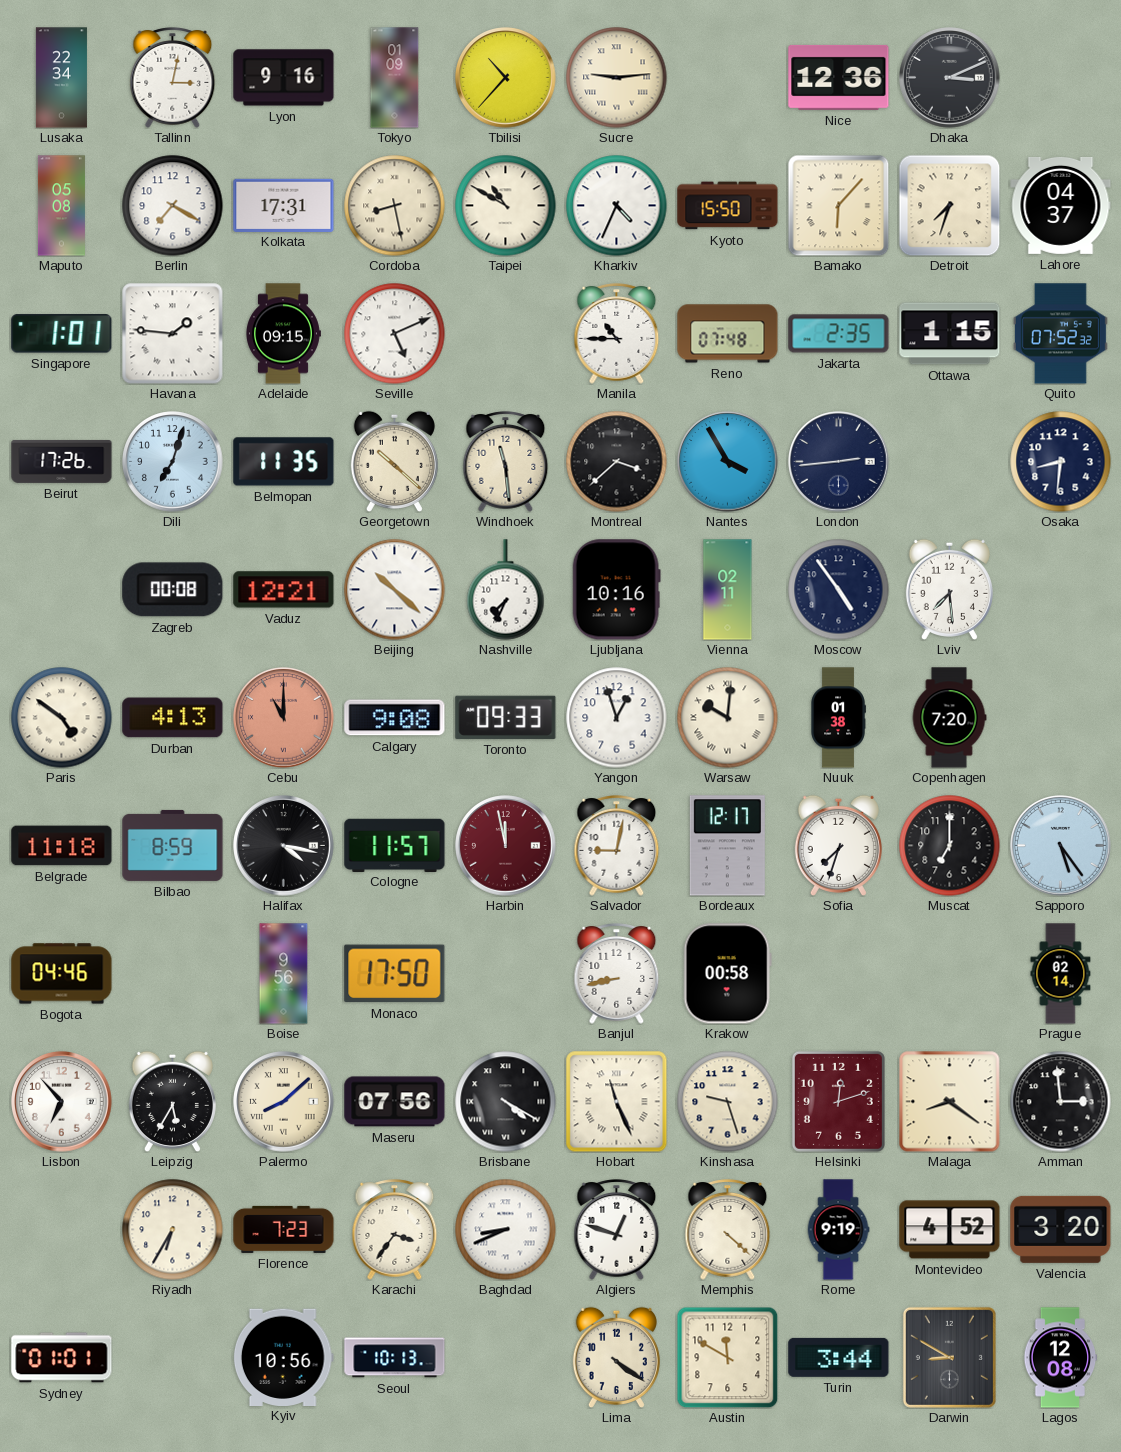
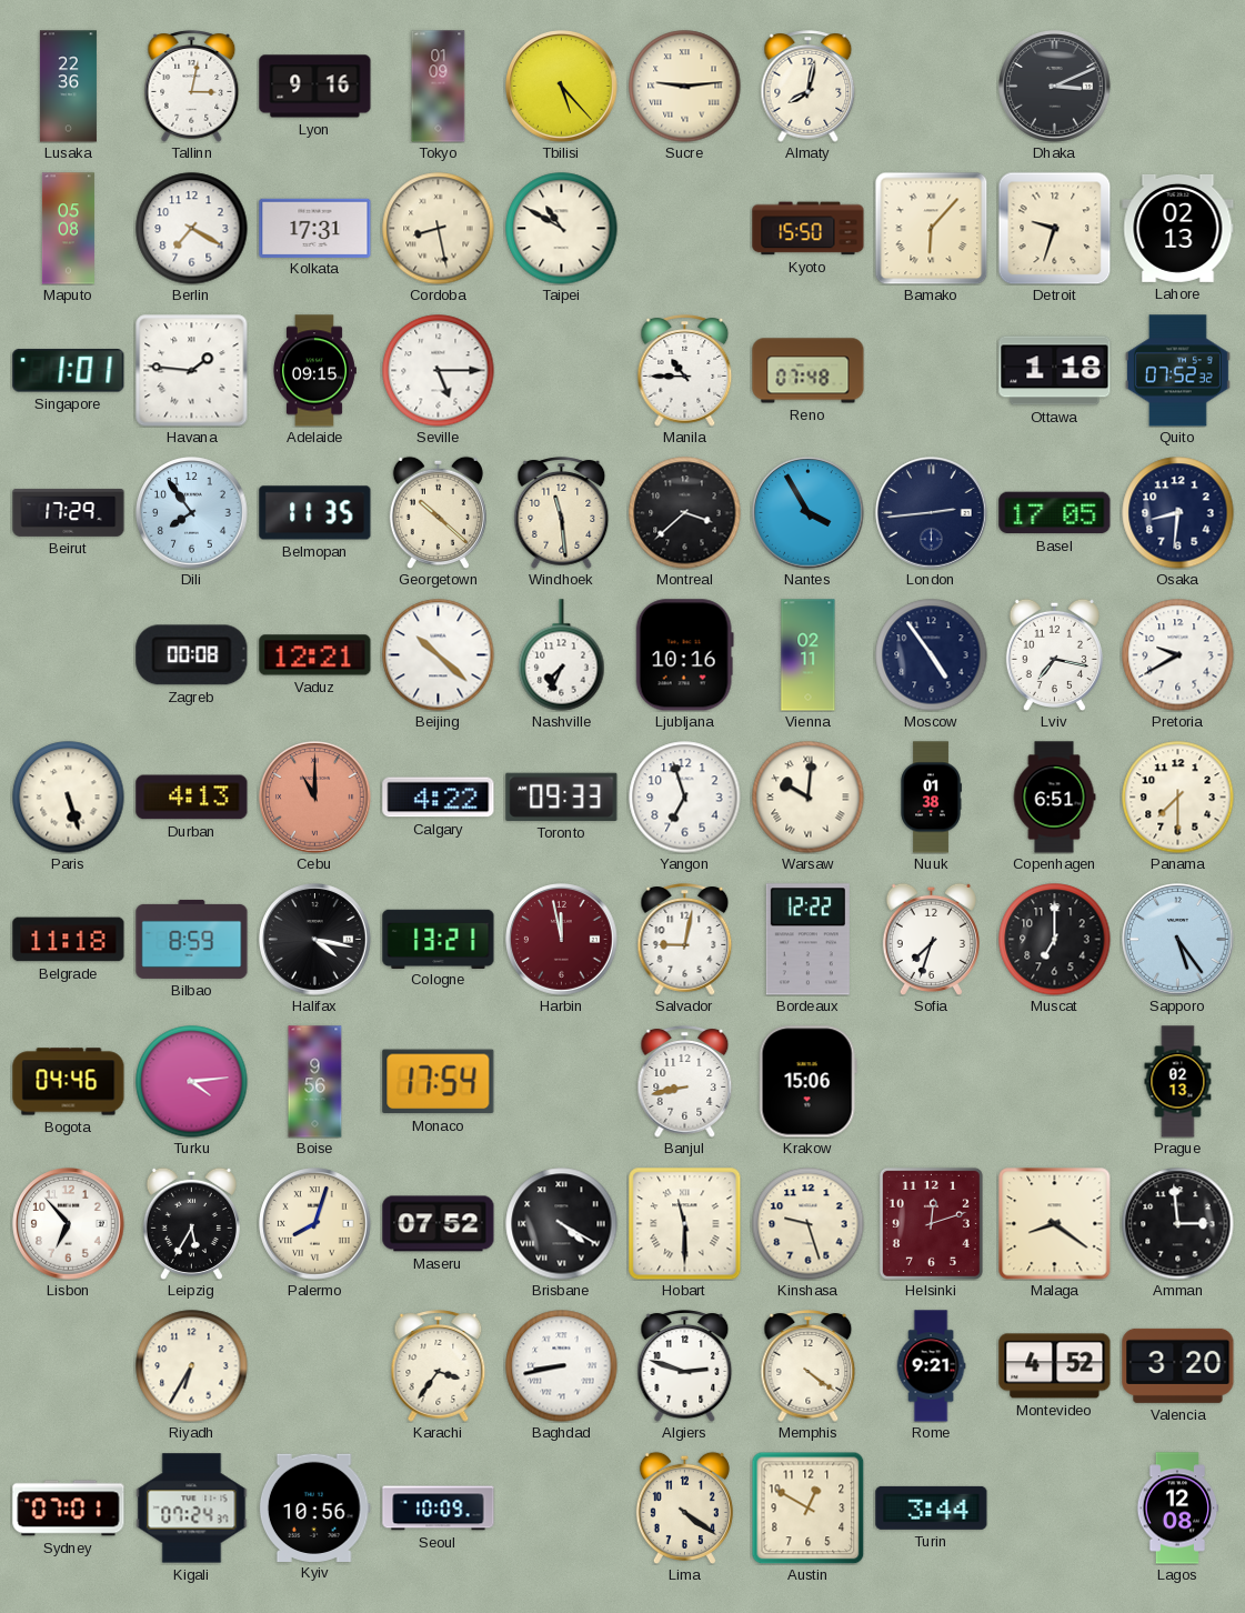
Lusaka: 22:34 -> 22:36
Tbilisi: 10:37 -> 5:23
Almaty: none -> 8:02
Nice: 12:36 -> none
Kharkiv: 4:34 -> none
Detroit: 7:33 -> 9:33
Lahore: 04:37 -> 02:13
Seville: 5:11 -> 5:15
Jakarta: 2:35 -> none
Ottawa: 1:15 -> 1:18
Beirut: 17:26 -> 17:29
Dili: 7:03 -> 7:54
Basel: none -> 17:05
Lviv: 7:29 -> 7:17
Pretoria: none -> 9:40
Paris: 4:51 -> 5:27
Calgary: 9:08 -> 4:22
Yangon: 12:57 -> 6:57
Copenhagen: 7:20 -> 6:51
Panama: none -> 7:30
Cologne: 11:57 -> 13:21
Bordeaux: 12:17 -> 12:22
Turku: none -> 4:14
Monaco: 17:50 -> 17:54
Krakow: 00:58 -> 15:06
Prague: 02:14 -> 02:13
Palermo: 8:08 -> 8:03
Maseru: 07:56 -> 07:52
Hobart: 11:26 -> 11:30
Florence: 7:23 -> none
Baghdad: 8:41 -> 8:43
Algiers: 12:48 -> 2:48
Memphis: 4:22 -> 4:21
Rome: 9:19 -> 9:21
Sydney: 01:01 -> 07:01
Kigali: none -> 07:24
Seoul: 10:13 -> 10:09
Austin: 11:50 -> 12:50
Darwin: 8:50 -> none
